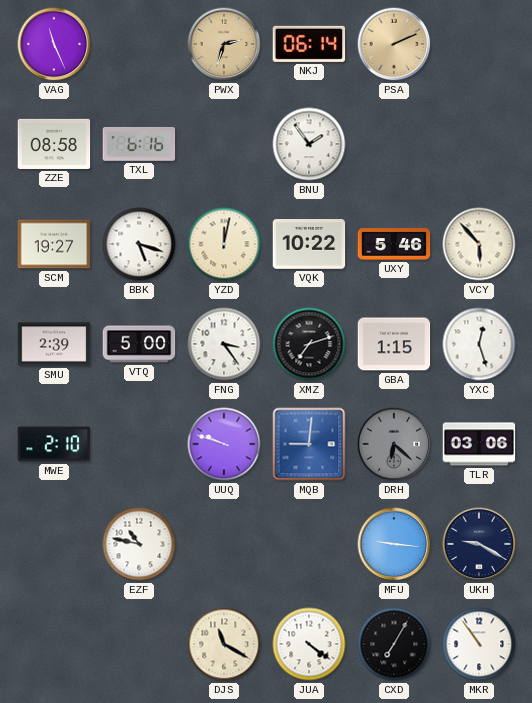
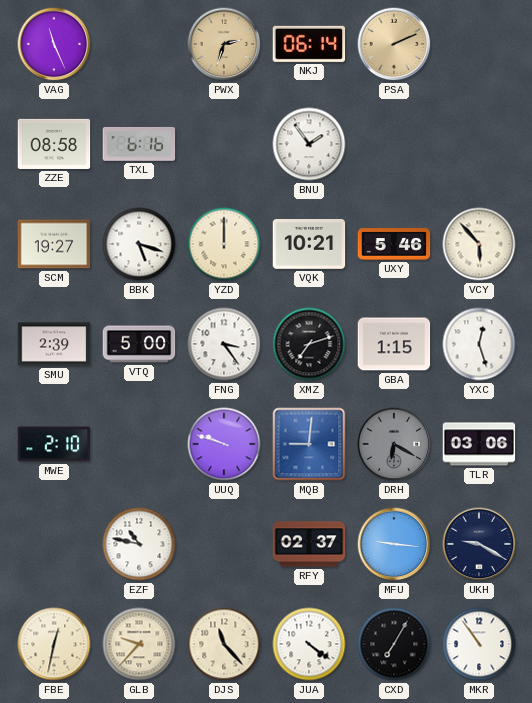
YZD: 12:02 -> 12:00
VQK: 10:22 -> 10:21
DRH: 6:22 -> 6:20
RFY: none -> 02:37
FBE: none -> 12:32
GLB: none -> 9:37
DJS: 11:20 -> 11:23
